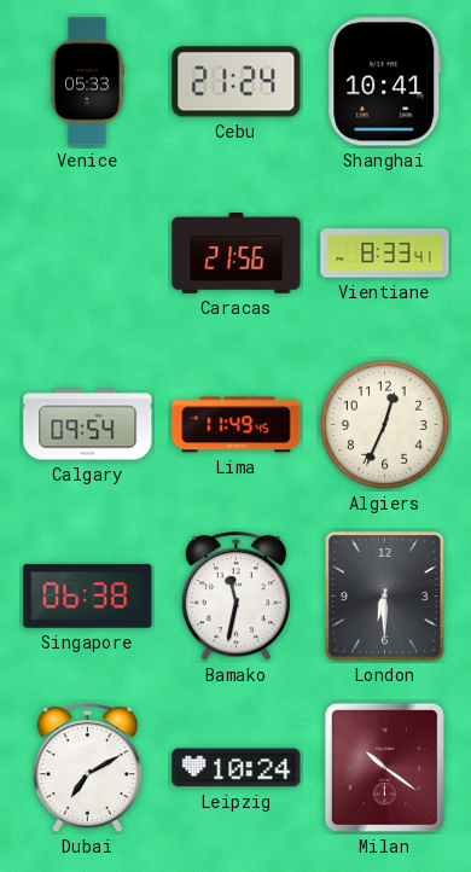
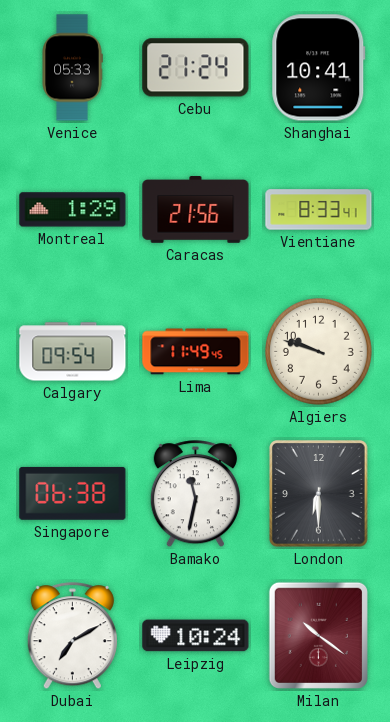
Montreal: none -> 1:29
Algiers: 12:34 -> 9:48
